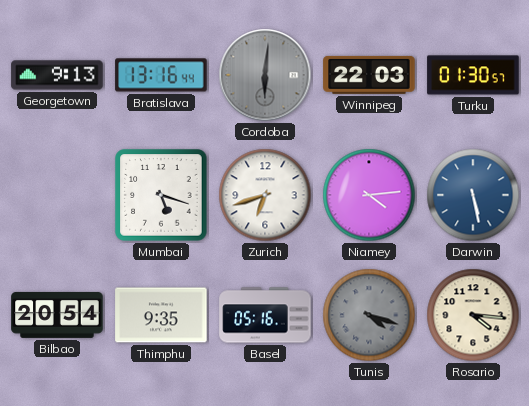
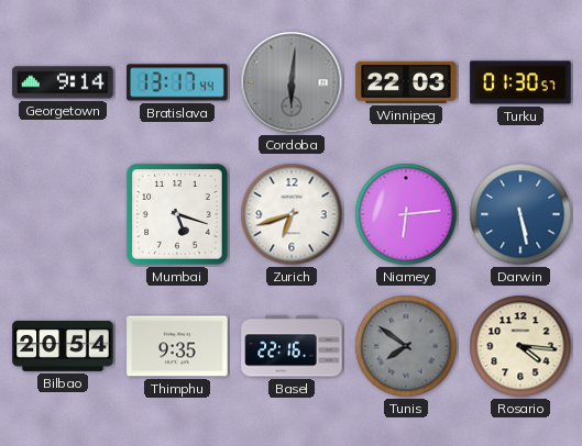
Georgetown: 9:13 -> 9:14
Bratislava: 13:16 -> 13:17
Niamey: 4:14 -> 6:14
Basel: 05:16 -> 22:16
Tunis: 4:18 -> 7:51
